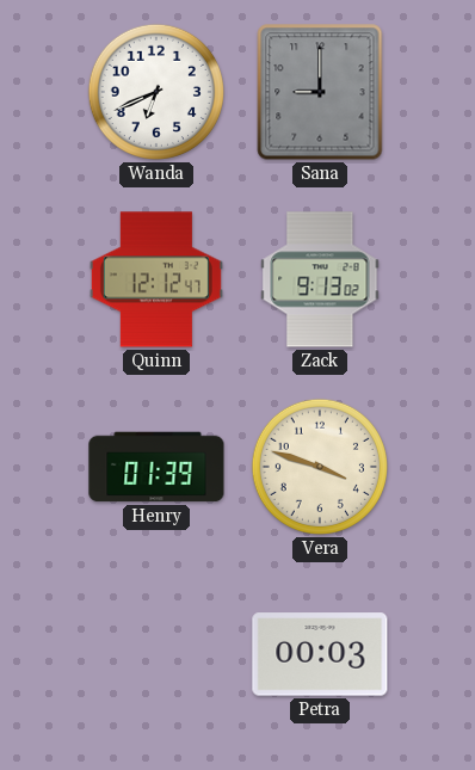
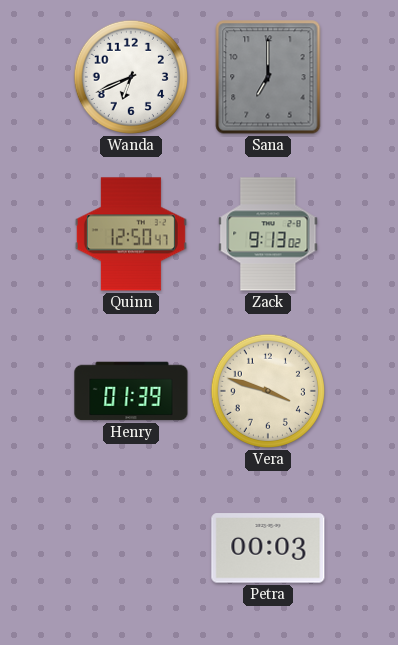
Sana: 9:00 -> 7:00
Quinn: 12:12 -> 12:50
